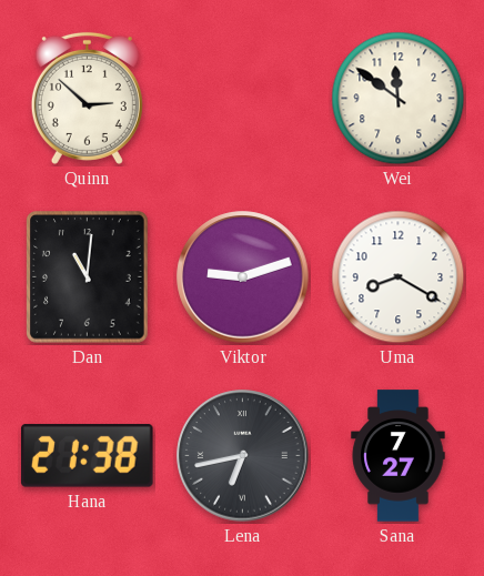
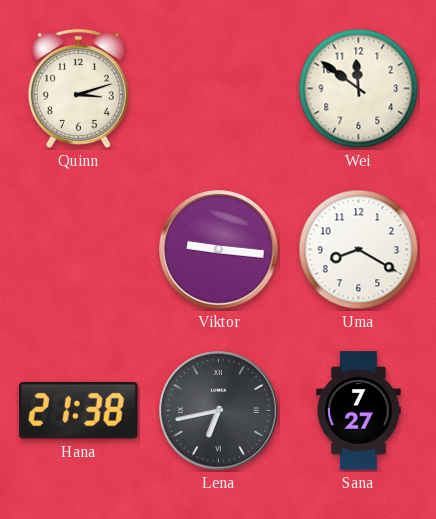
Quinn: 2:52 -> 3:12
Dan: 11:01 -> none
Viktor: 9:12 -> 9:16
